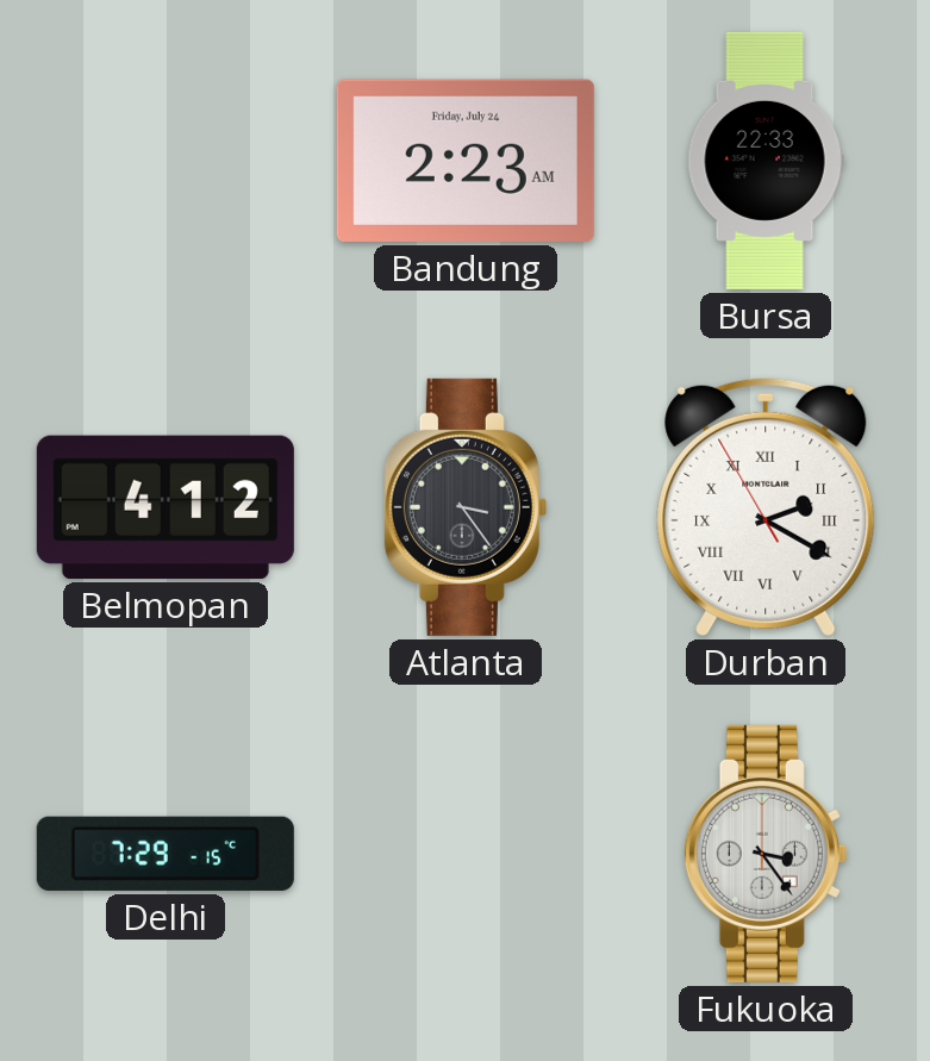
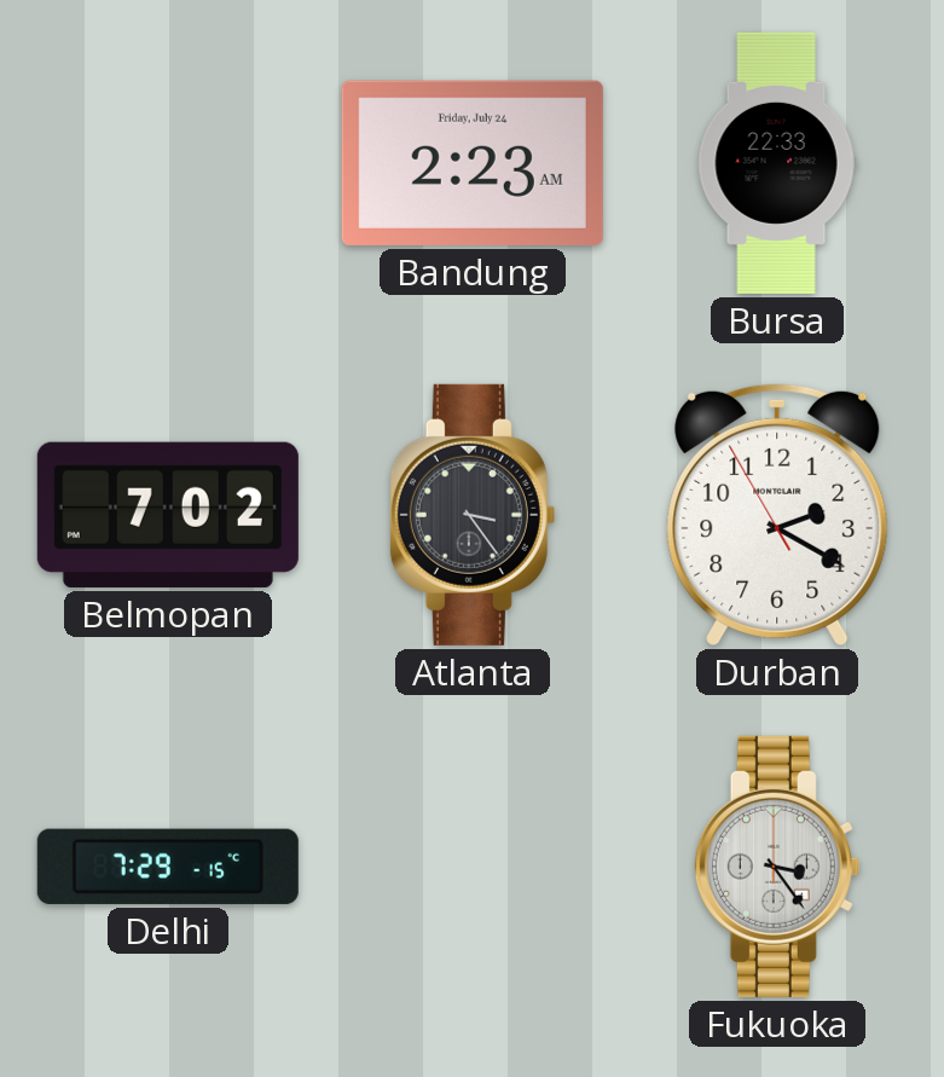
Belmopan: 4:12 -> 7:02
Durban numerals: Roman -> Arabic
